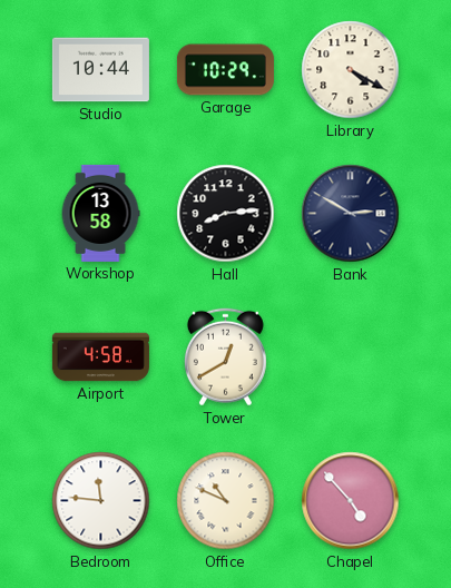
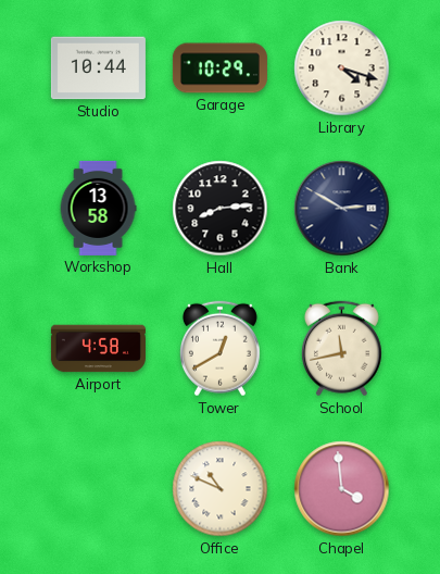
Library: 4:20 -> 4:18
School: none -> 11:43
Bedroom: 11:46 -> none
Chapel: 4:53 -> 3:59
